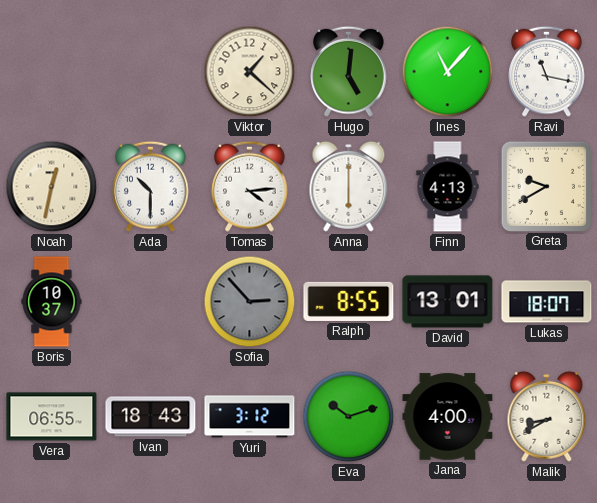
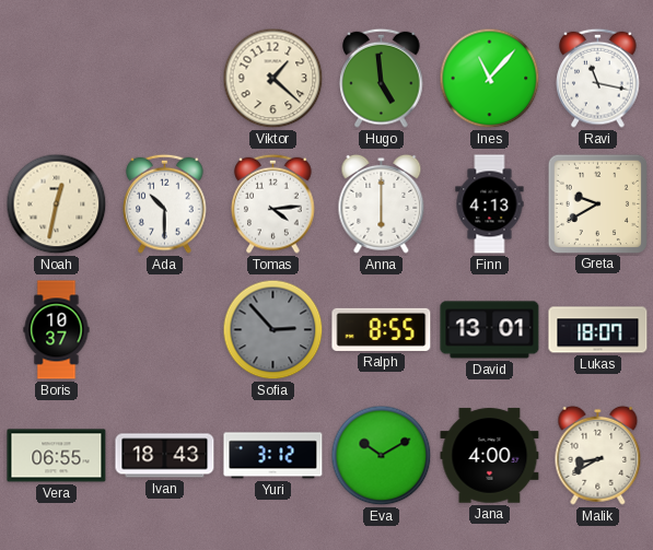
Hugo: 5:01 -> 4:59
Eva: 10:12 -> 10:10
